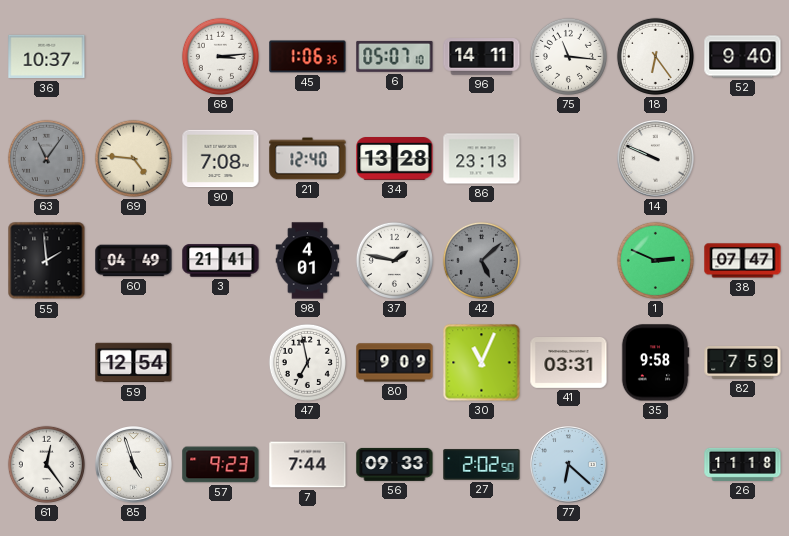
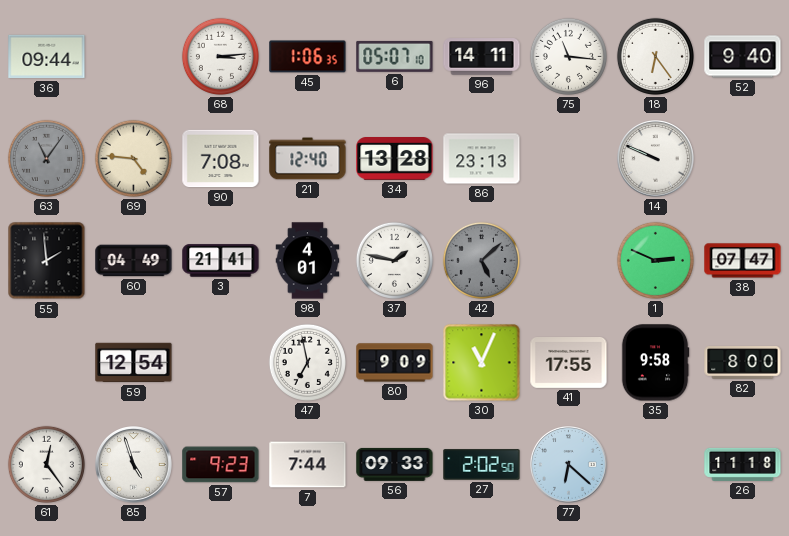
36: 10:37 -> 09:44
41: 03:31 -> 17:55
82: 7:59 -> 8:00
